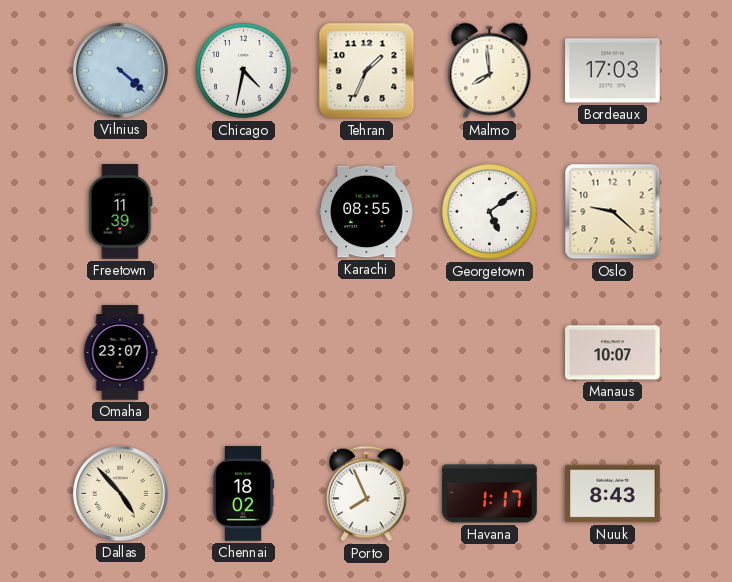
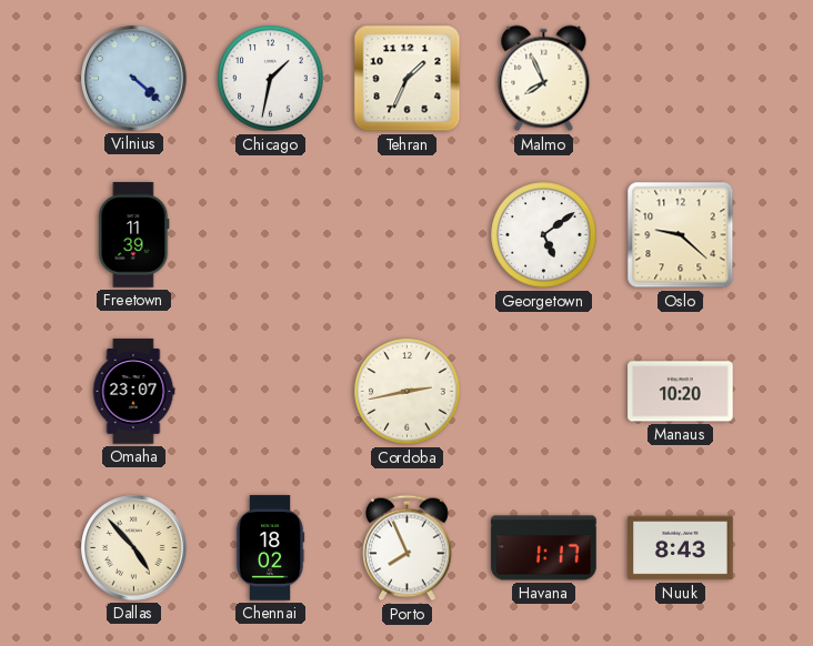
Chicago: 4:32 -> 1:32
Malmo: 7:59 -> 7:56
Bordeaux: 17:03 -> none
Karachi: 08:55 -> none
Cordoba: none -> 2:43
Manaus: 10:07 -> 10:20
